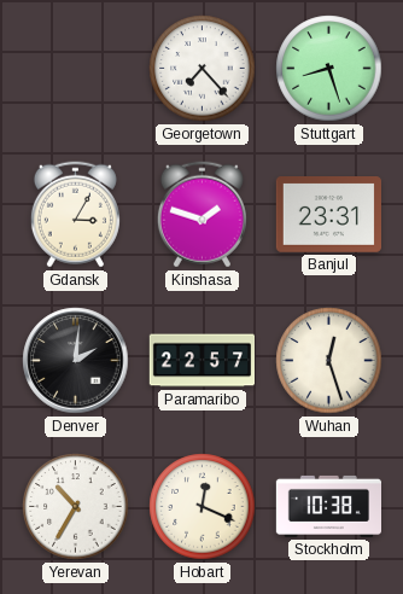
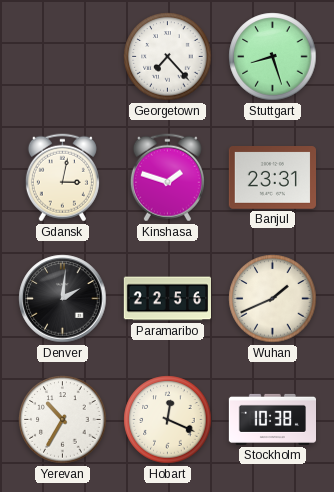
Gdansk: 3:05 -> 3:02
Paramaribo: 22:57 -> 22:56
Wuhan: 12:27 -> 1:41
